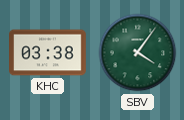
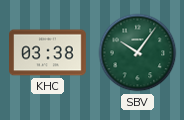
SBV: 4:06 -> 10:06
